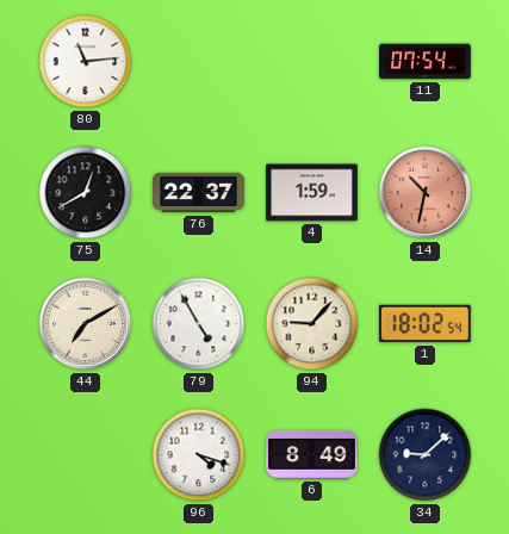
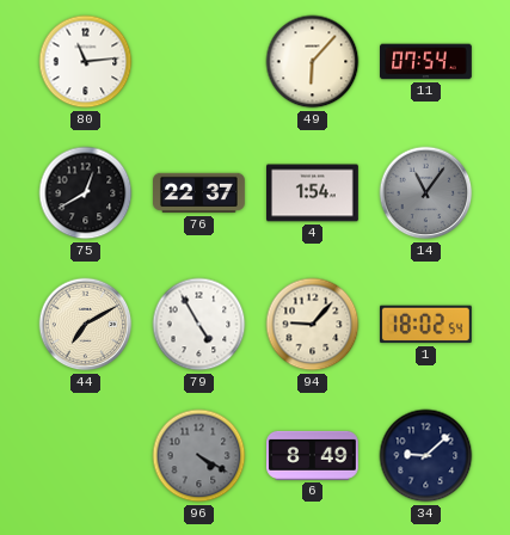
49: none -> 6:07
4: 1:59 -> 1:54
14: 10:32 -> 11:06
14 dial: salmon -> grey
96: 4:18 -> 4:20
96 dial: white -> grey
